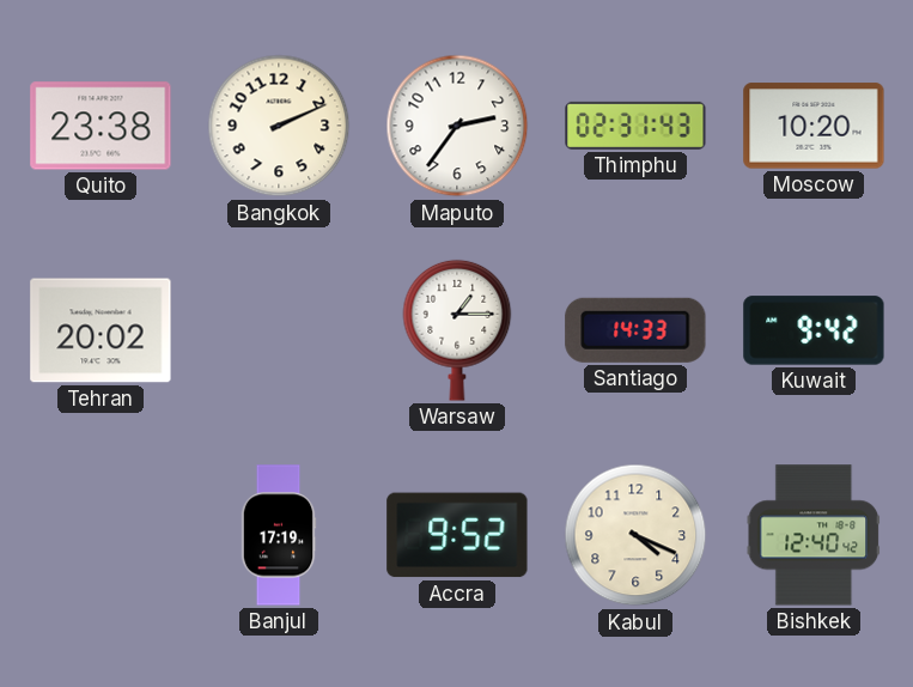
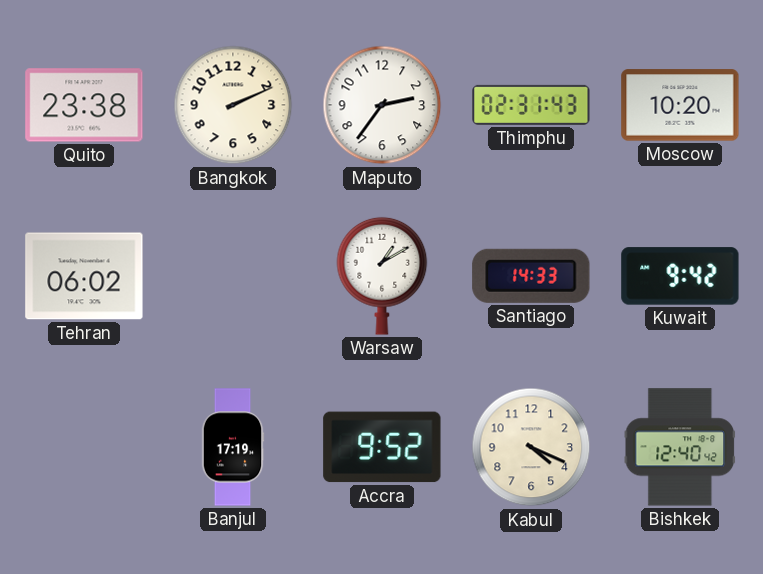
Tehran: 20:02 -> 06:02
Warsaw: 1:15 -> 1:10
